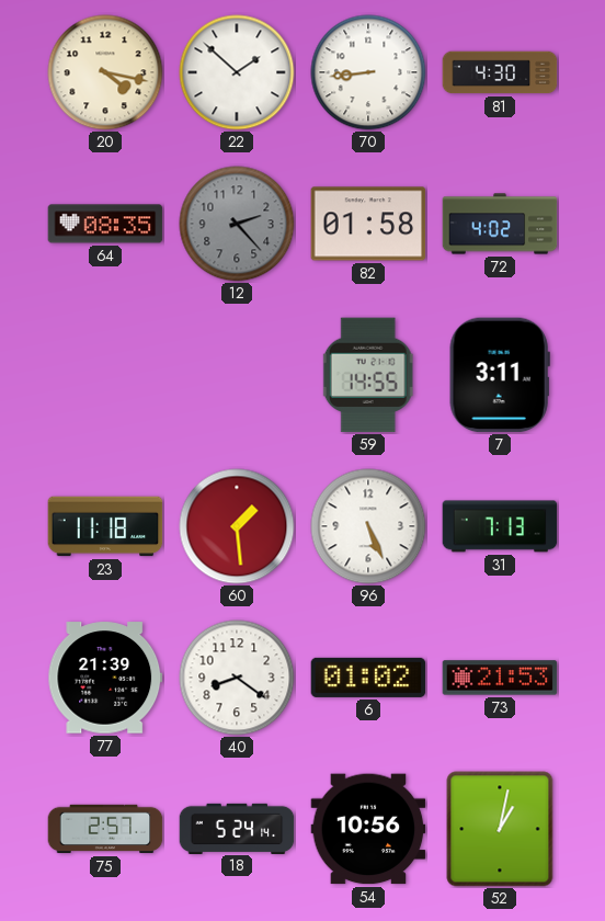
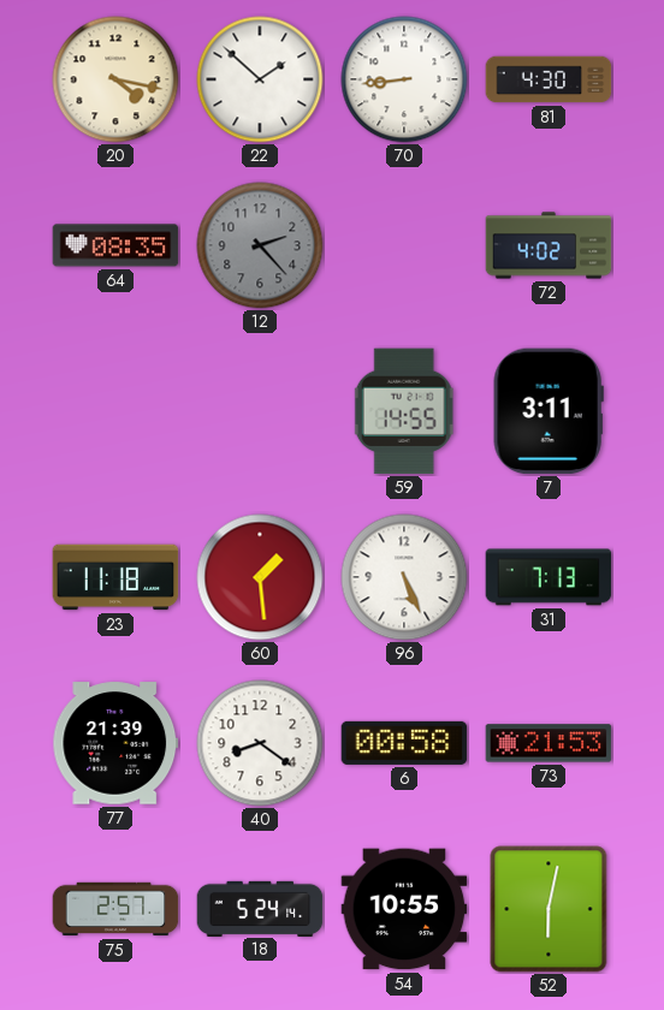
82: 01:58 -> none
6: 01:02 -> 00:58
54: 10:56 -> 10:55
52: 1:02 -> 6:02
